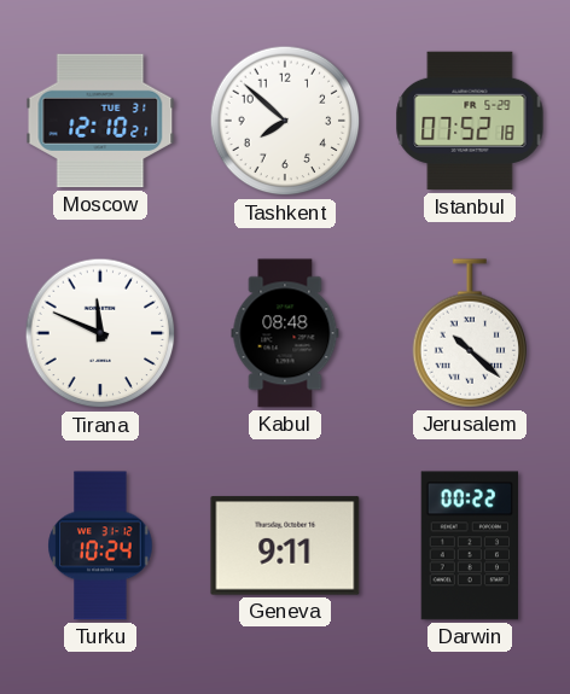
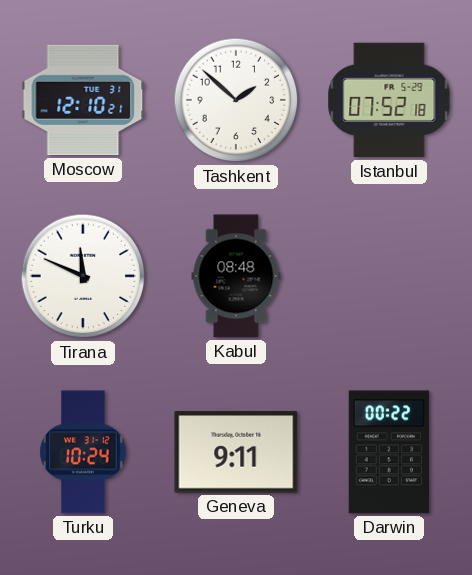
Tashkent: 7:52 -> 1:52
Jerusalem: 10:22 -> none
